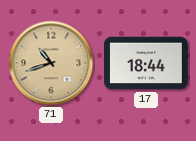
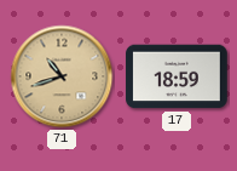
17: 18:44 -> 18:59
